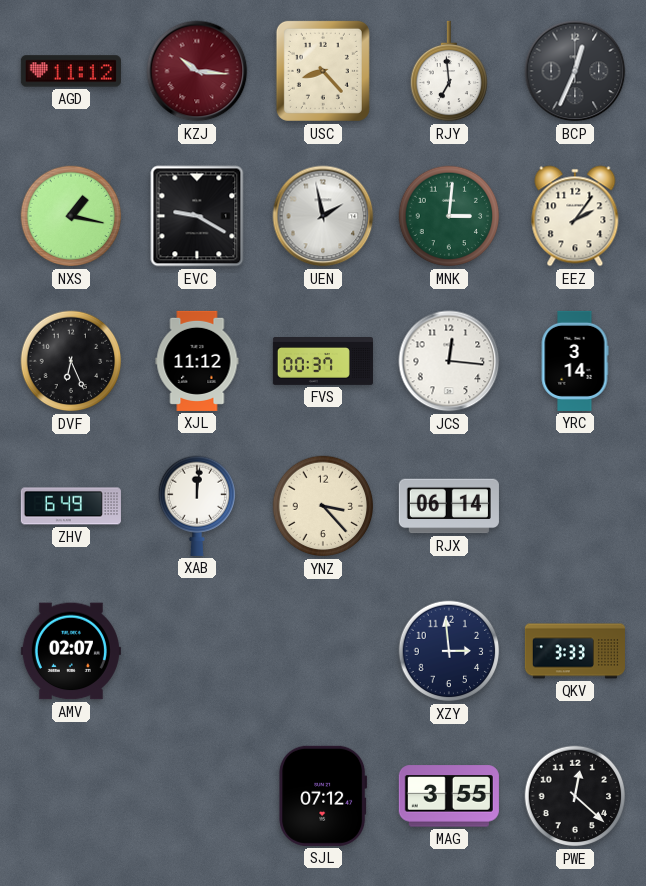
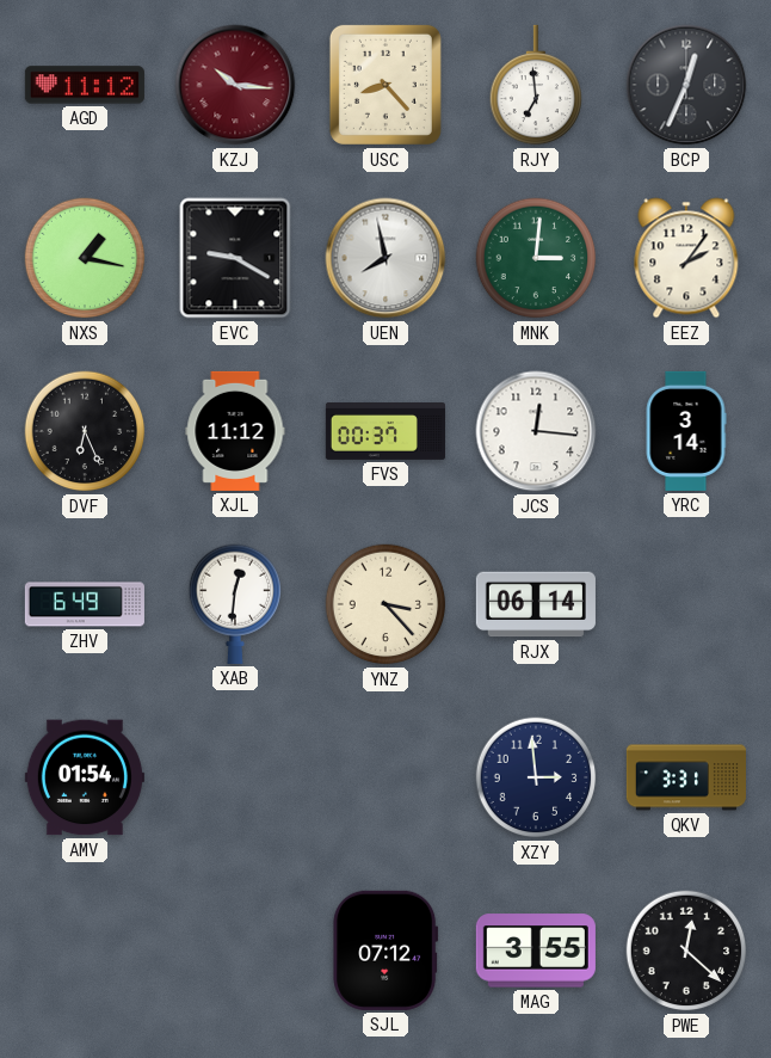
UEN: 1:58 -> 7:58
XAB: 12:01 -> 12:31
AMV: 02:07 -> 01:54
QKV: 3:33 -> 3:31
